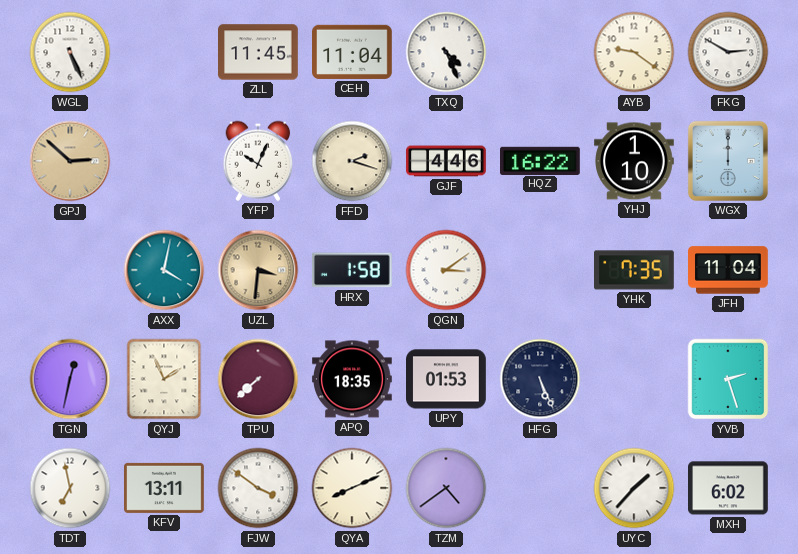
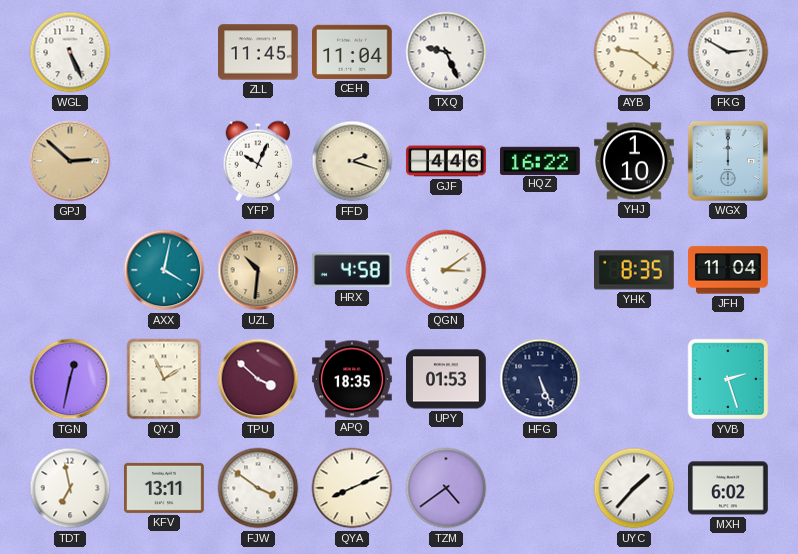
TXQ: 4:26 -> 9:26
UZL: 3:31 -> 10:31
HRX: 1:58 -> 4:58
YHK: 7:35 -> 8:35
TPU: 7:38 -> 3:52
